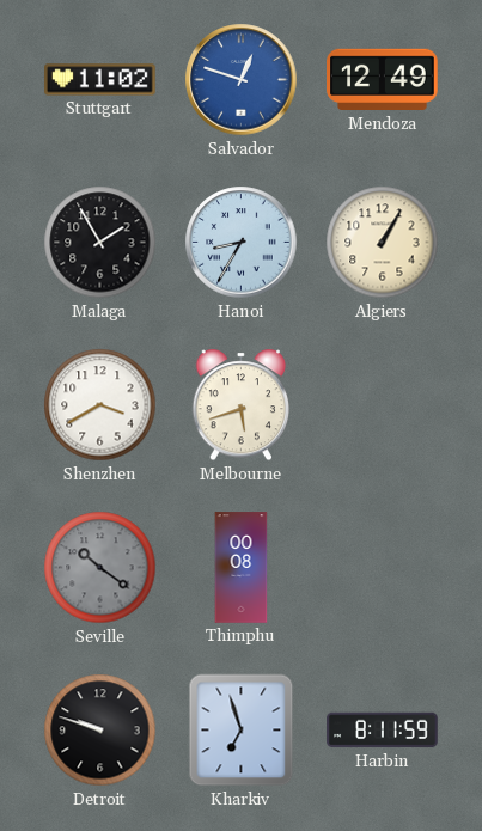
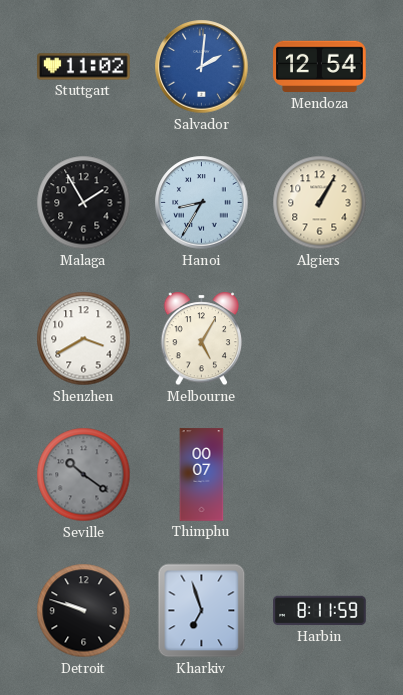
Salvador: 12:48 -> 2:01
Mendoza: 12:49 -> 12:54
Melbourne: 5:42 -> 5:05
Thimphu: 00:08 -> 00:07
